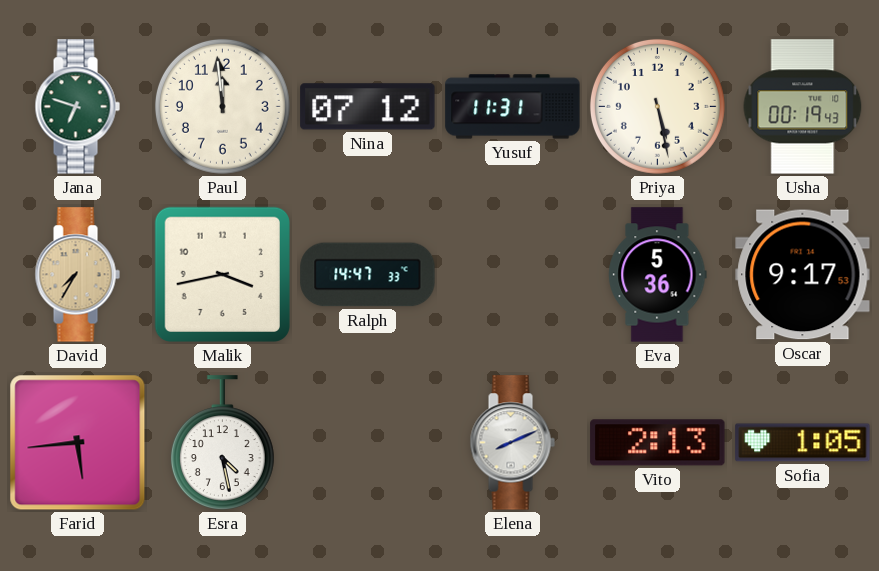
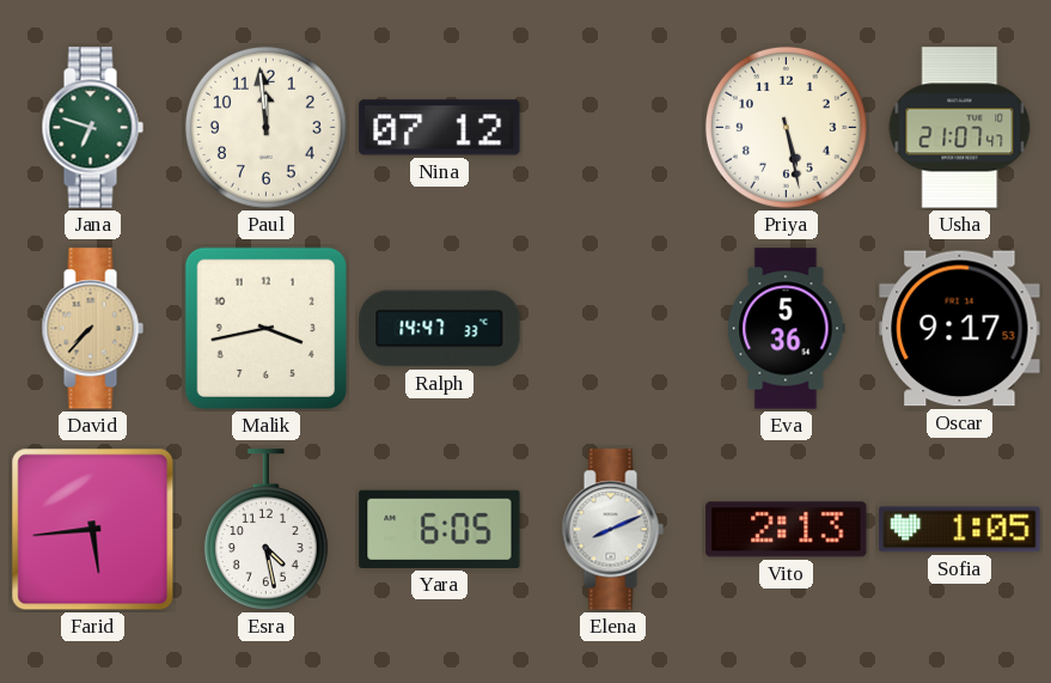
Yusuf: 11:31 -> none
Usha: 00:19 -> 21:07
David: 7:35 -> 7:37
Yara: none -> 6:05
